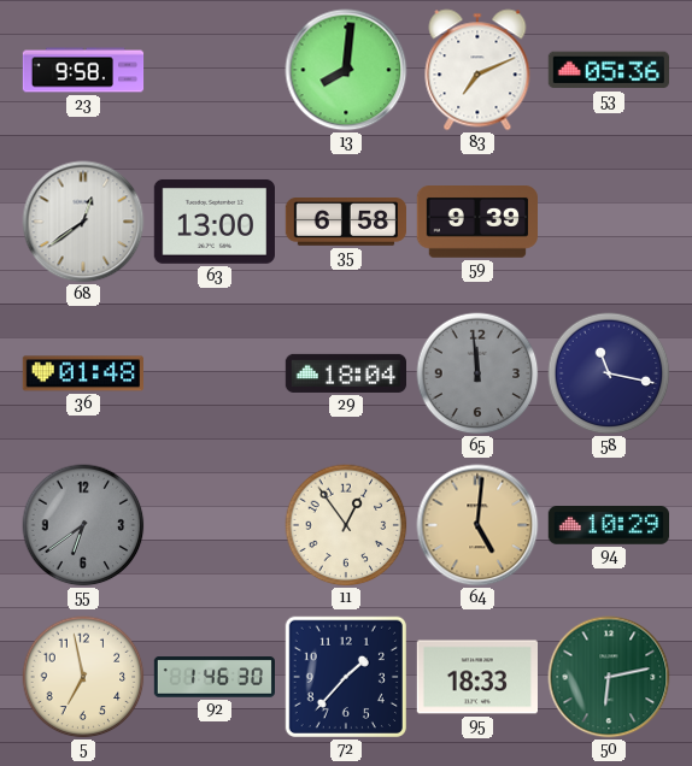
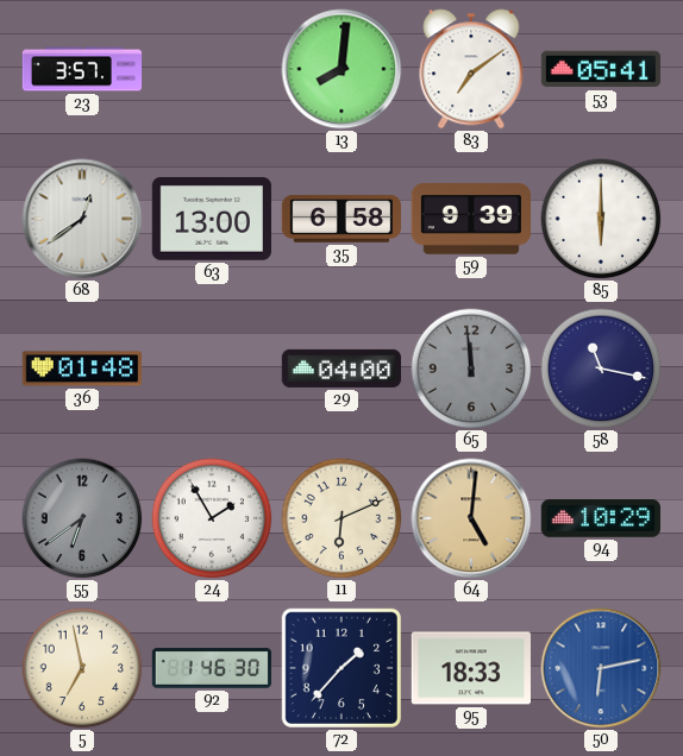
23: 9:58 -> 3:57
83: 7:11 -> 7:09
53: 05:36 -> 05:41
85: none -> 6:00
29: 18:04 -> 04:00
24: none -> 1:55
11: 12:54 -> 6:11
50 dial: green -> blue
